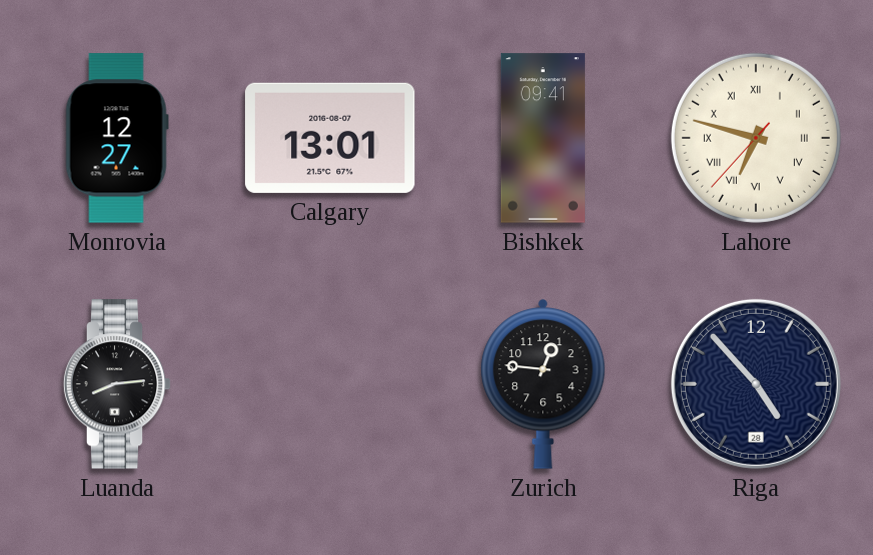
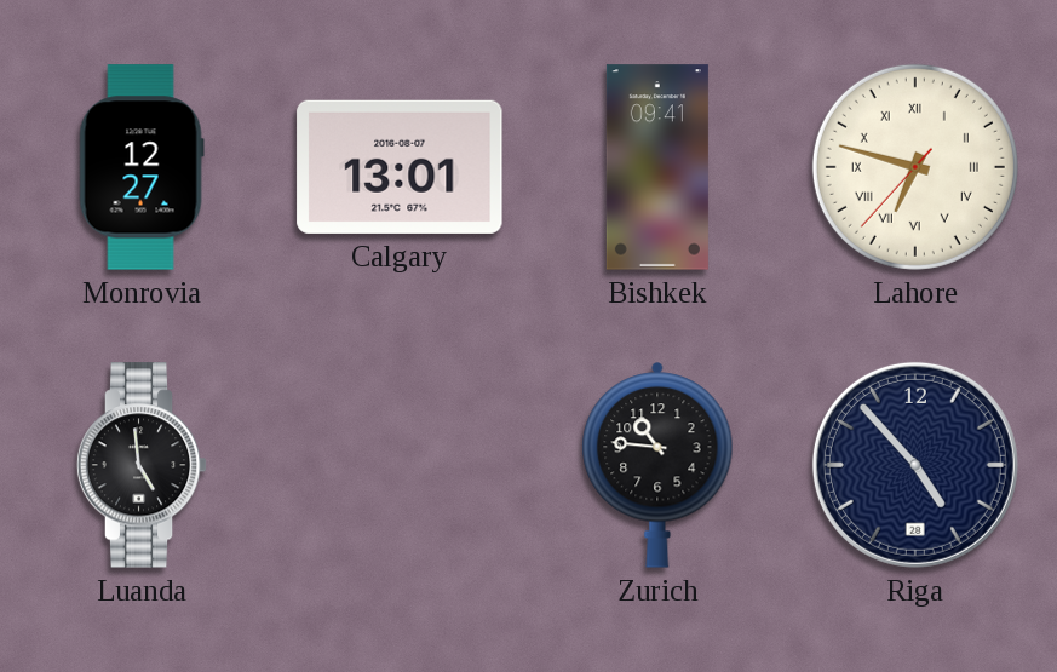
Luanda: 8:14 -> 4:59
Zurich: 12:46 -> 10:46
